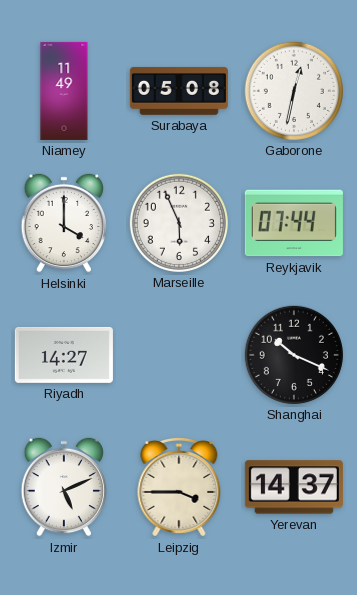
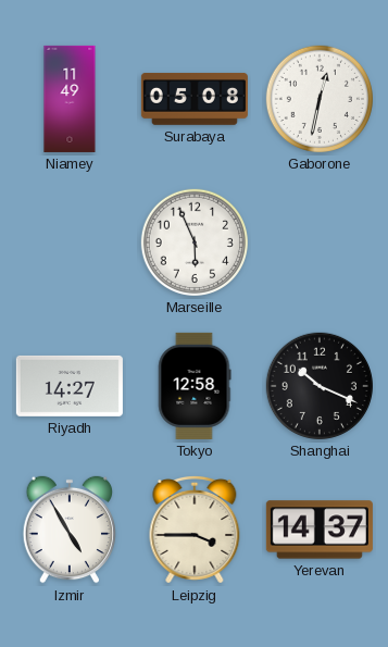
Helsinki: 4:00 -> none
Reykjavik: 07:44 -> none
Tokyo: none -> 12:58
Izmir: 5:11 -> 4:55
